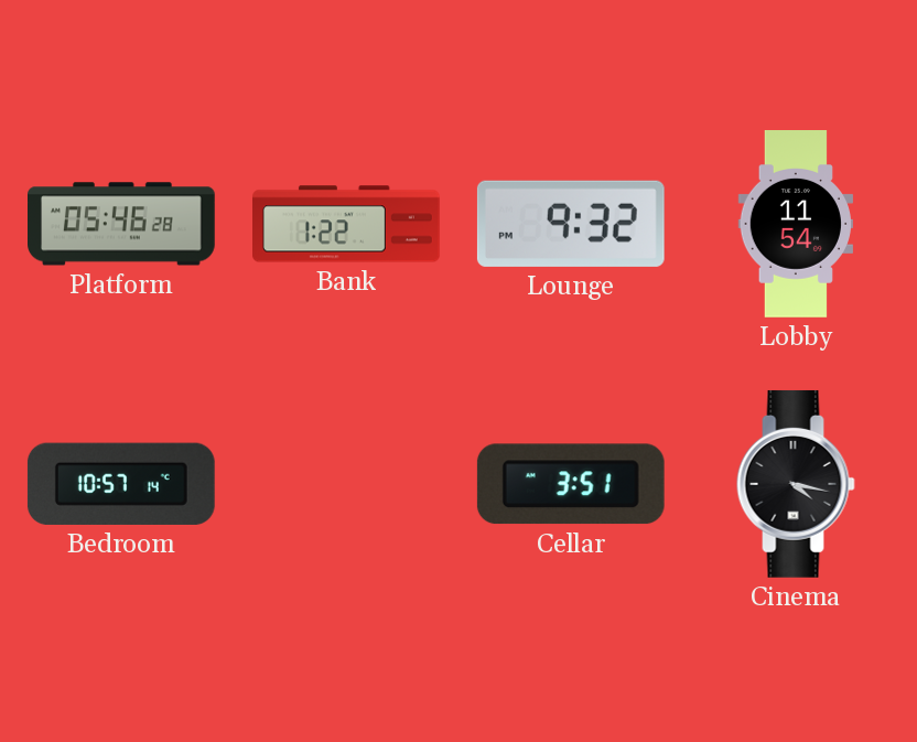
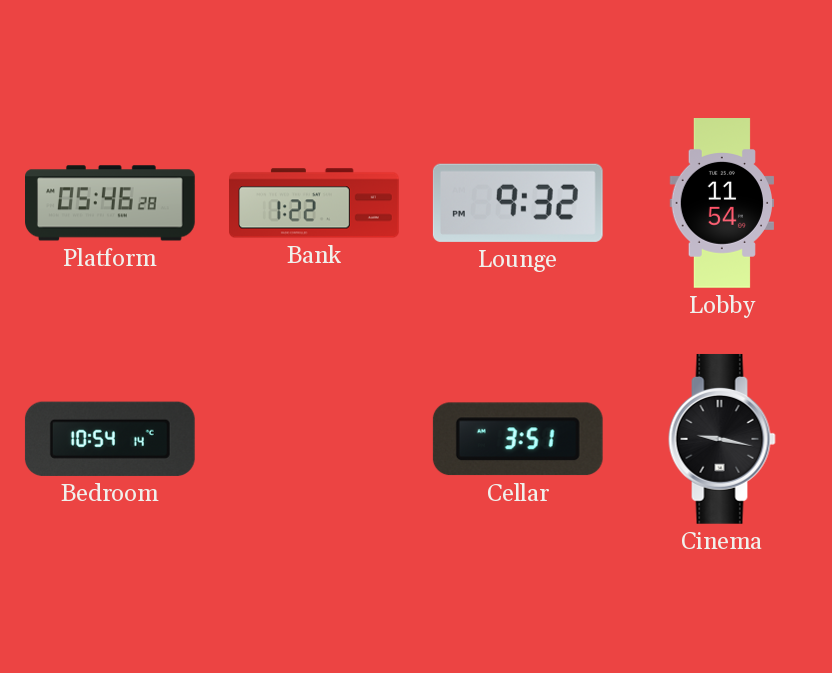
Bedroom: 10:57 -> 10:54
Cinema: 4:17 -> 9:17
